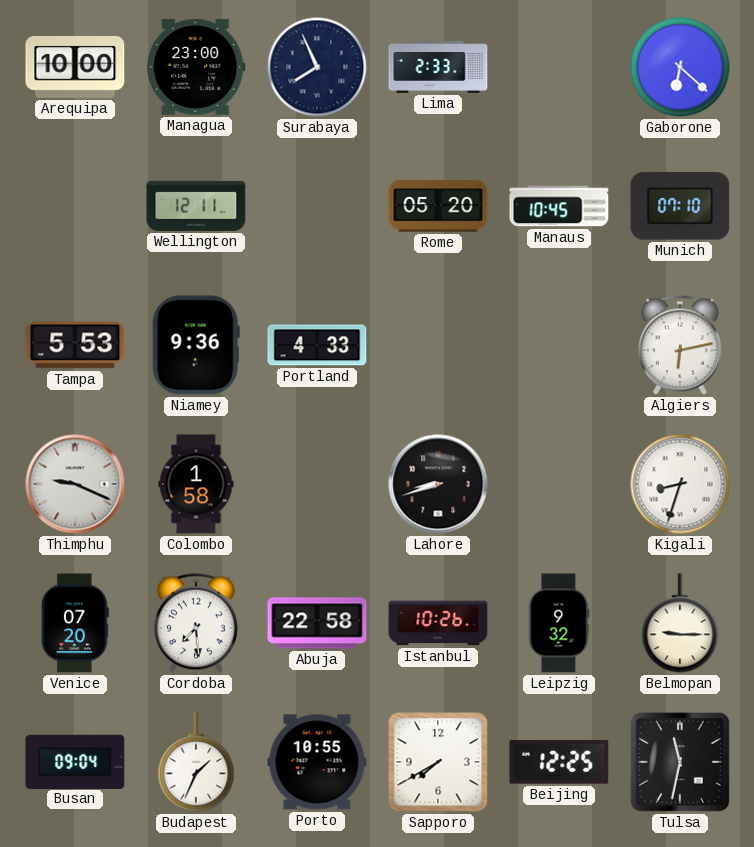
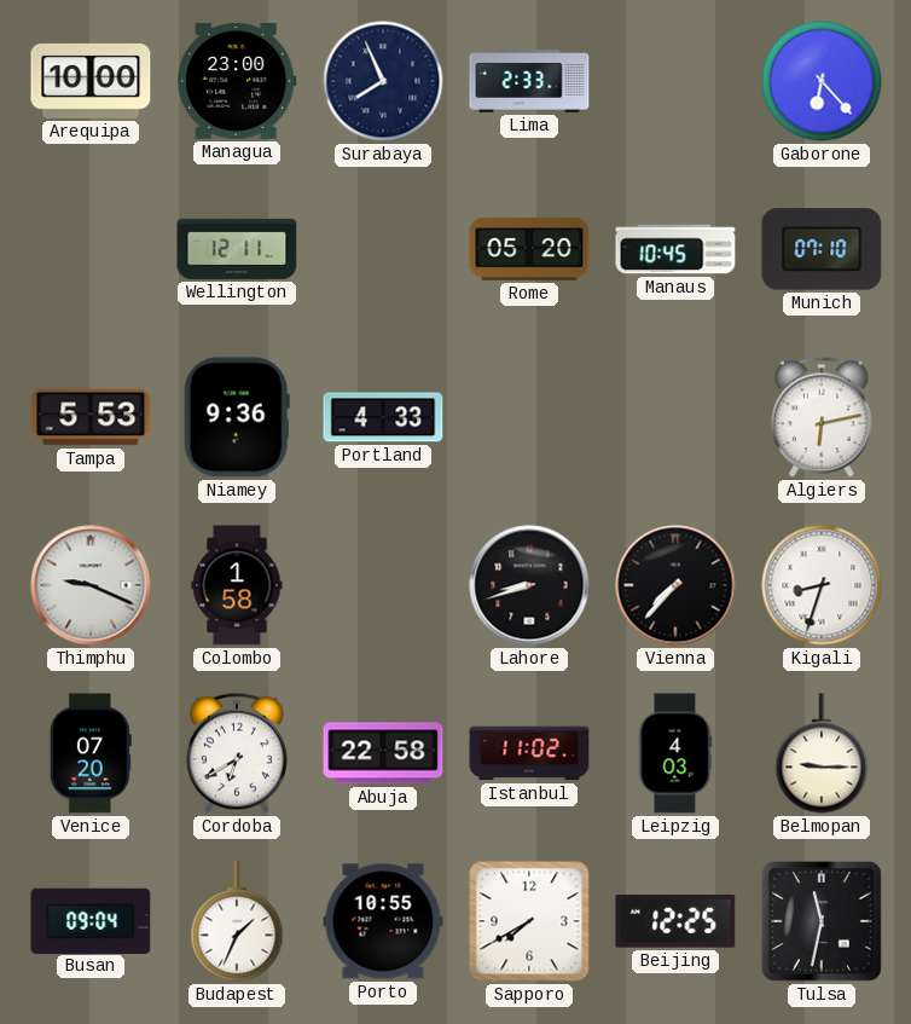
Gaborone: 6:22 -> 6:23
Vienna: none -> 7:37
Cordoba: 7:29 -> 6:40
Istanbul: 10:26 -> 11:02
Leipzig: 9:32 -> 4:03
